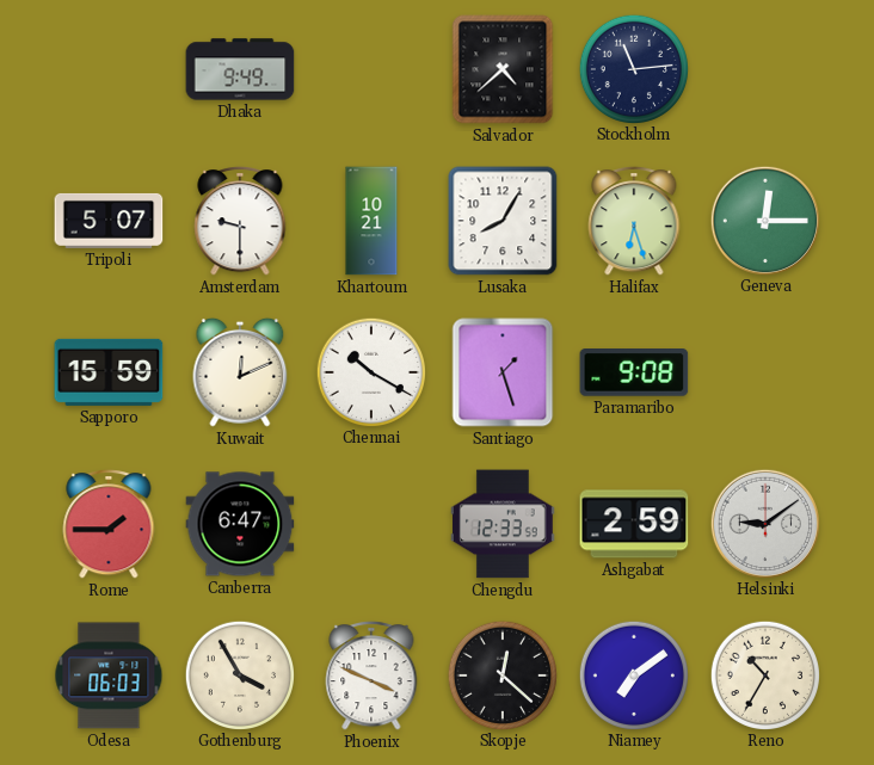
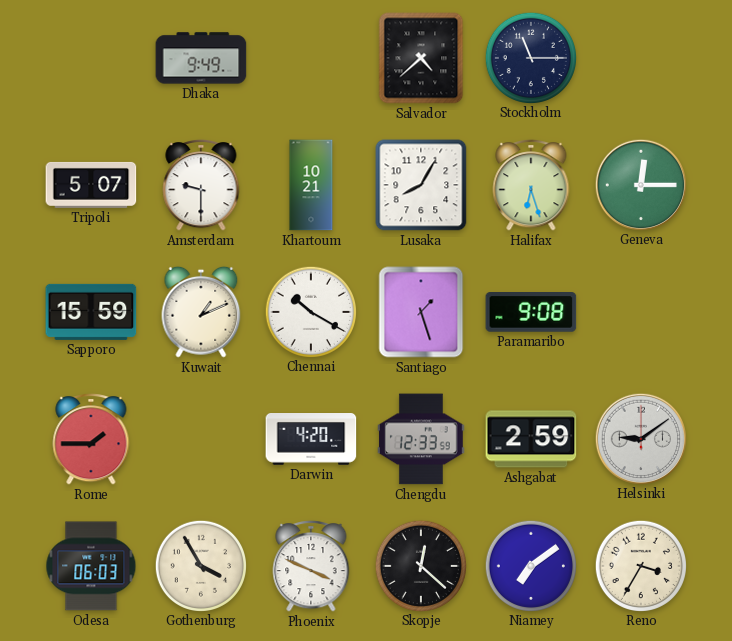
Stockholm: 11:14 -> 11:15
Kuwait: 12:11 -> 1:11
Canberra: 6:47 -> none
Darwin: none -> 4:20
Reno: 10:35 -> 3:35
